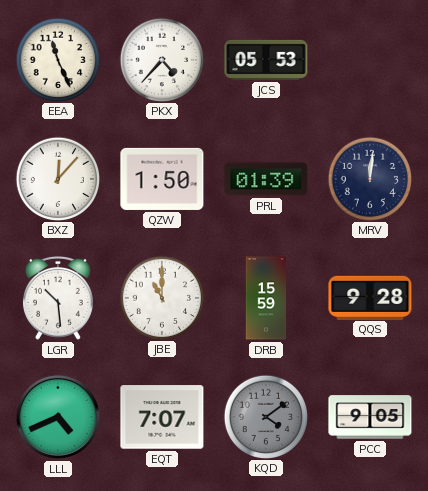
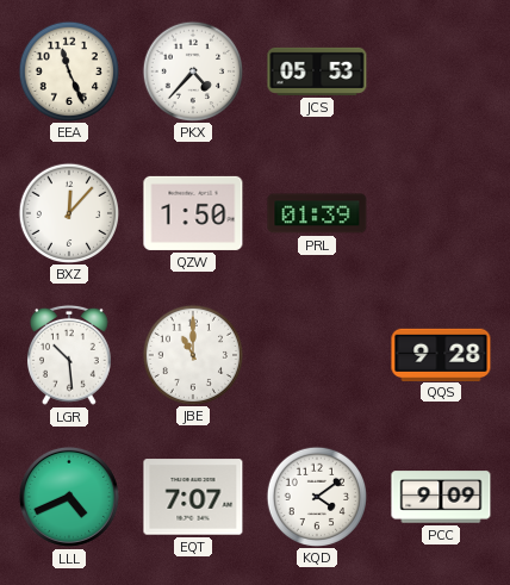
MRV: 12:01 -> none
DRB: 15:59 -> none
KQD dial: grey -> white
PCC: 9:05 -> 9:09
